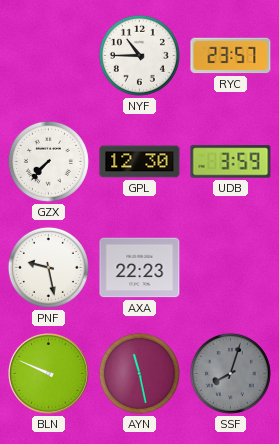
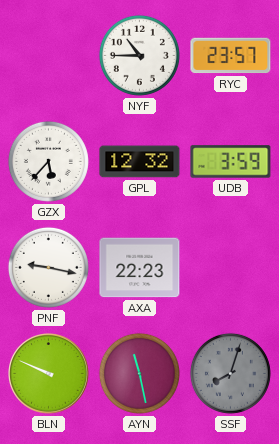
GZX: 7:37 -> 5:37
GPL: 12:30 -> 12:32
PNF: 9:28 -> 9:17
